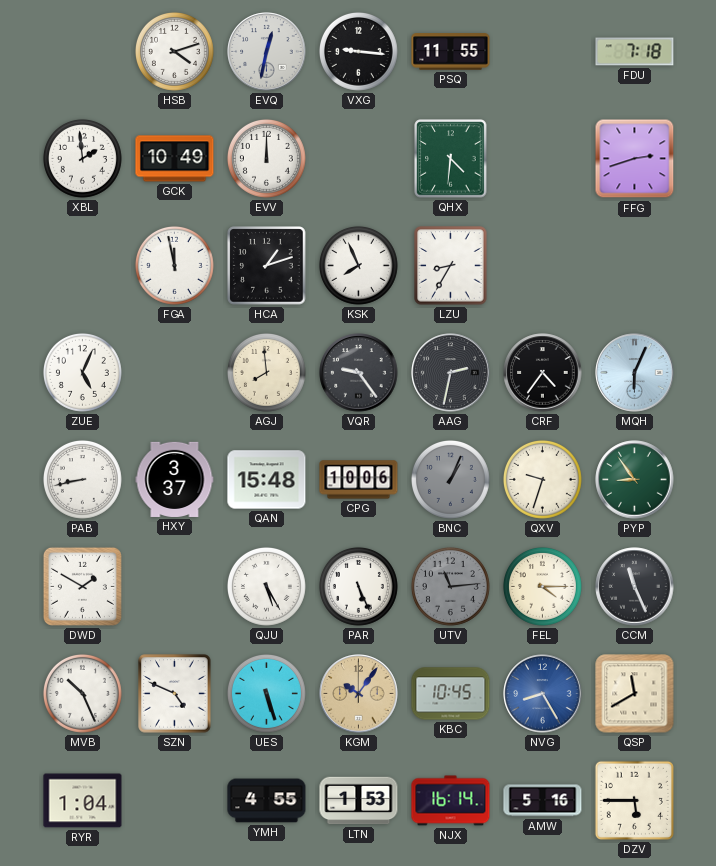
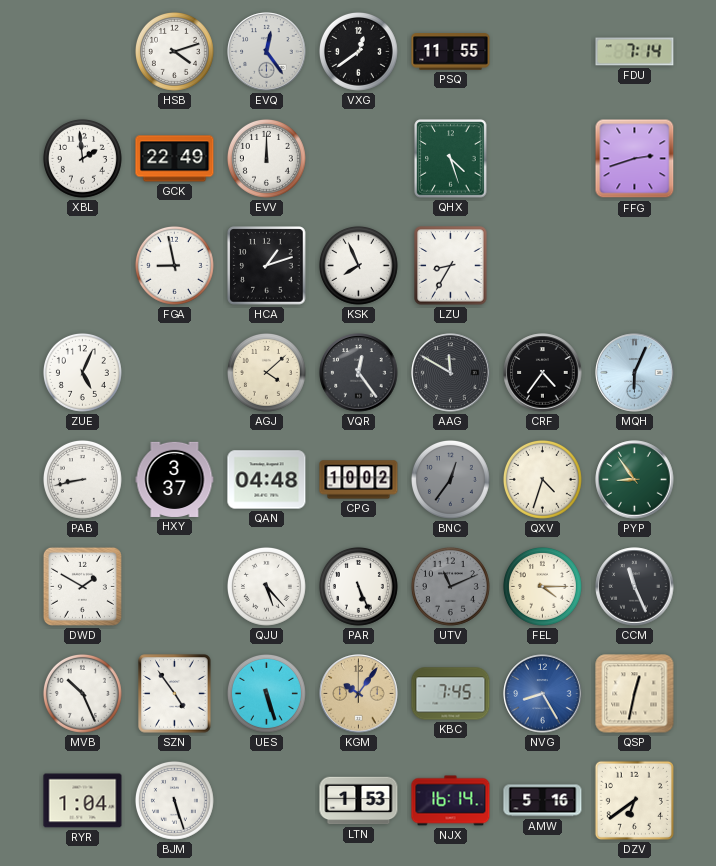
EVQ: 12:32 -> 12:24
VXG: 9:16 -> 12:39
FDU: 7:18 -> 7:14
GCK: 10:49 -> 22:49
QHX: 4:31 -> 4:27
FGA: 11:58 -> 8:58
AGJ: 7:59 -> 4:08
VQR: 9:24 -> 12:24
AAG: 2:32 -> 11:50
QAN: 15:48 -> 04:48
CPG: 10:06 -> 10:02
BNC: 1:04 -> 12:36
QXV: 9:33 -> 4:33
QJU: 5:25 -> 5:23
UTV: 11:14 -> 11:11
SZN: 4:49 -> 4:54
KBC: 10:45 -> 7:45
QSP: 11:40 -> 12:32
BJM: none -> 5:27
YMH: 4:55 -> none
DZV: 5:45 -> 6:39
